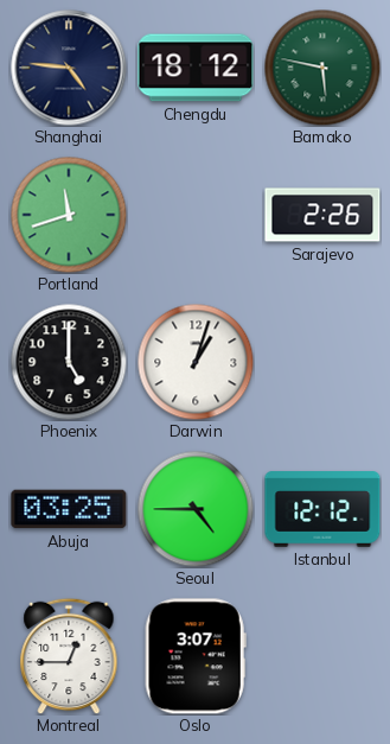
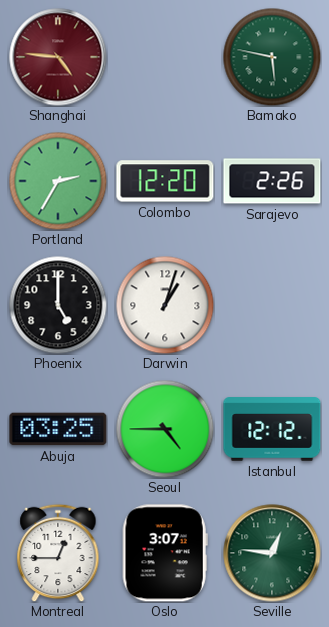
Shanghai dial: navy -> burgundy
Chengdu: 18:12 -> none
Portland: 11:42 -> 2:35
Colombo: none -> 12:20
Seville: none -> 12:46
